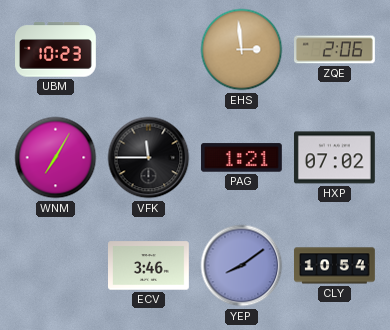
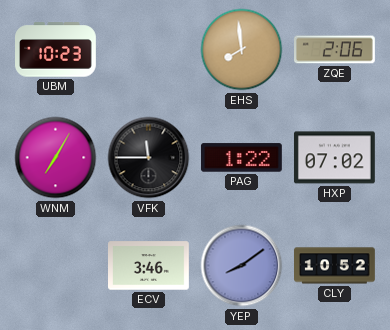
EHS: 2:59 -> 7:59
PAG: 1:21 -> 1:22
CLY: 10:54 -> 10:52
